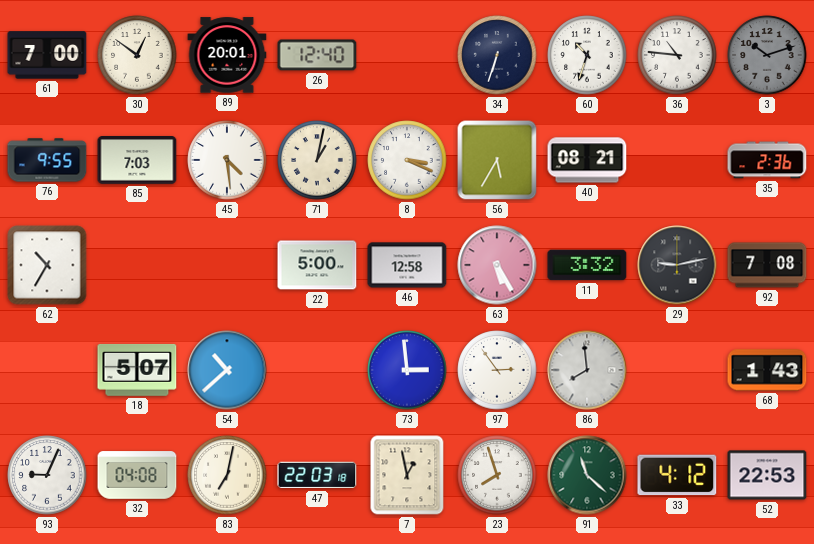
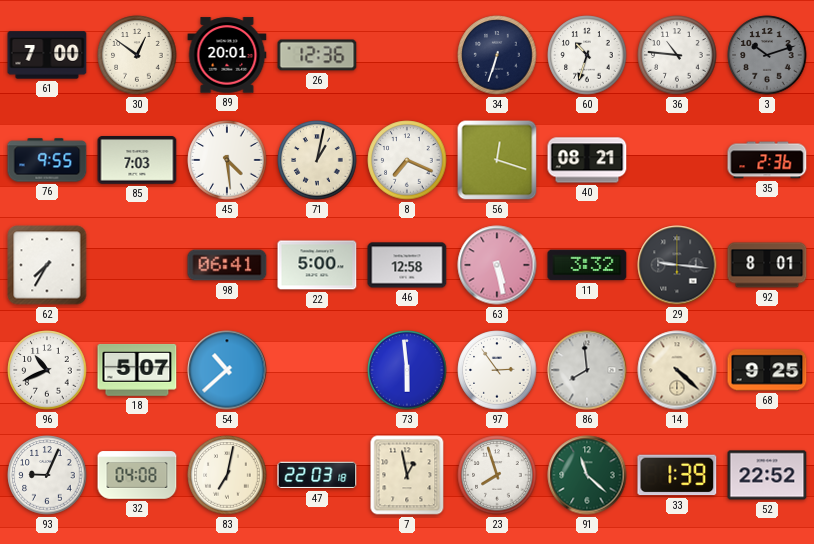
26: 12:40 -> 12:36
8: 3:19 -> 7:19
56: 5:35 -> 12:18
62: 10:35 -> 7:35
98: none -> 06:41
63: 5:25 -> 5:28
29: 9:13 -> 9:16
92: 7:08 -> 8:01
96: none -> 10:41
73: 2:59 -> 5:59
14: none -> 4:22
68: 1:43 -> 9:25
33: 4:12 -> 1:39
52: 22:53 -> 22:52
